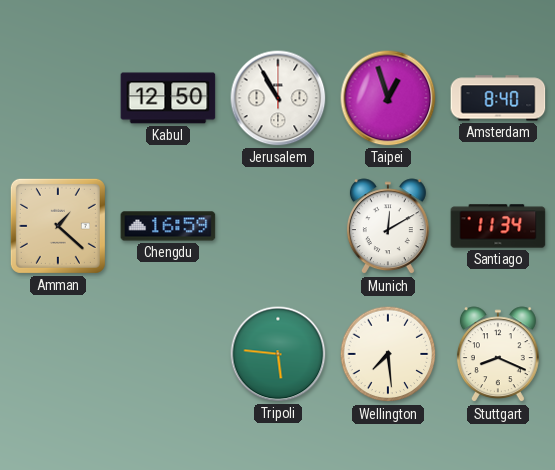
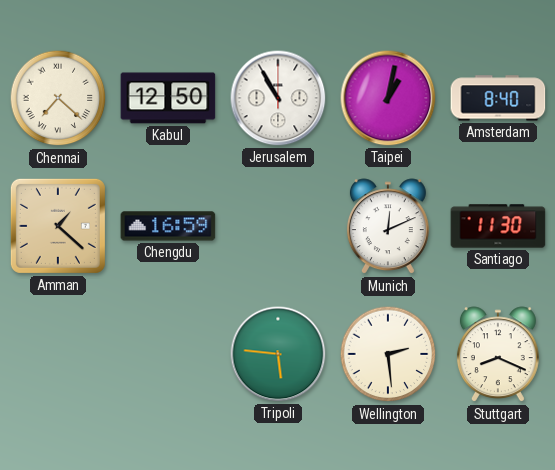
Chennai: none -> 7:22
Taipei: 12:57 -> 1:02
Munich: 12:10 -> 12:11
Santiago: 11:34 -> 11:30
Wellington: 7:29 -> 2:29
